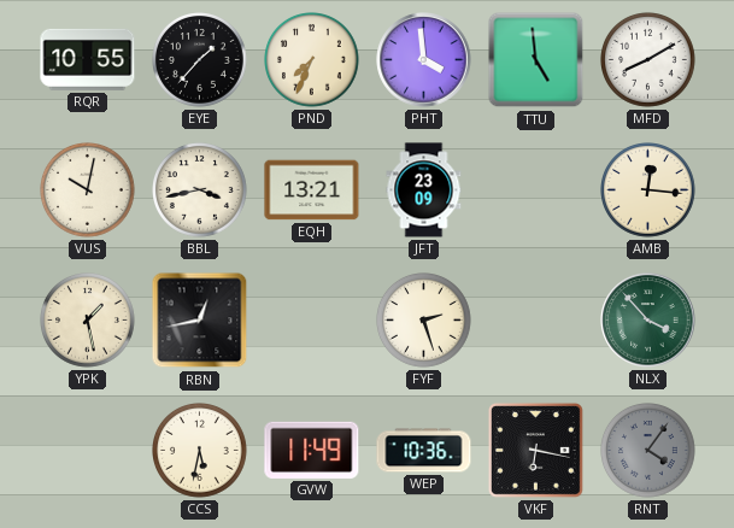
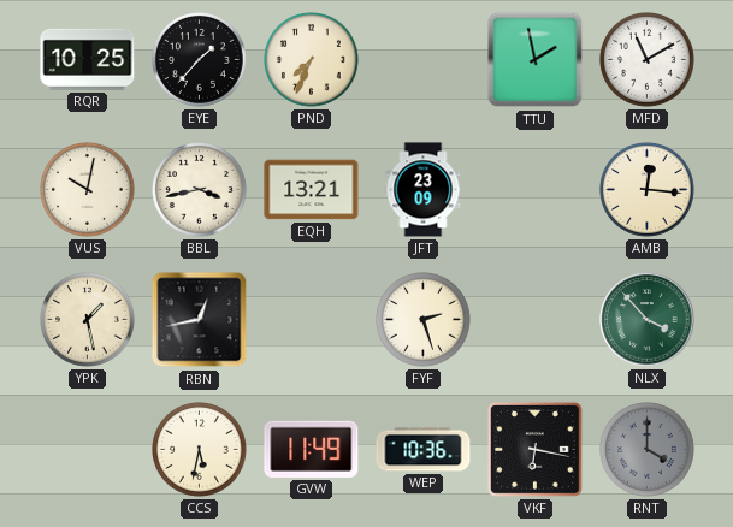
RQR: 10:55 -> 10:25
PHT: 3:59 -> none
TTU: 4:59 -> 1:58
MFD: 8:10 -> 11:10
RNT: 4:06 -> 4:00
